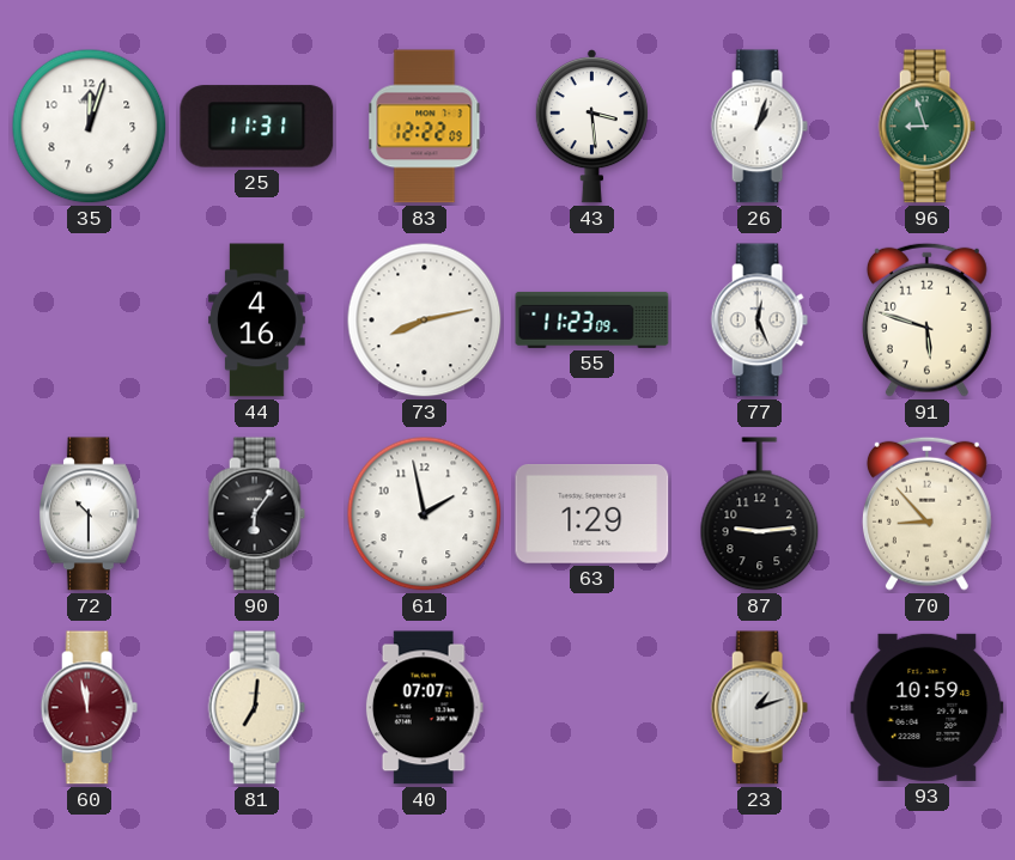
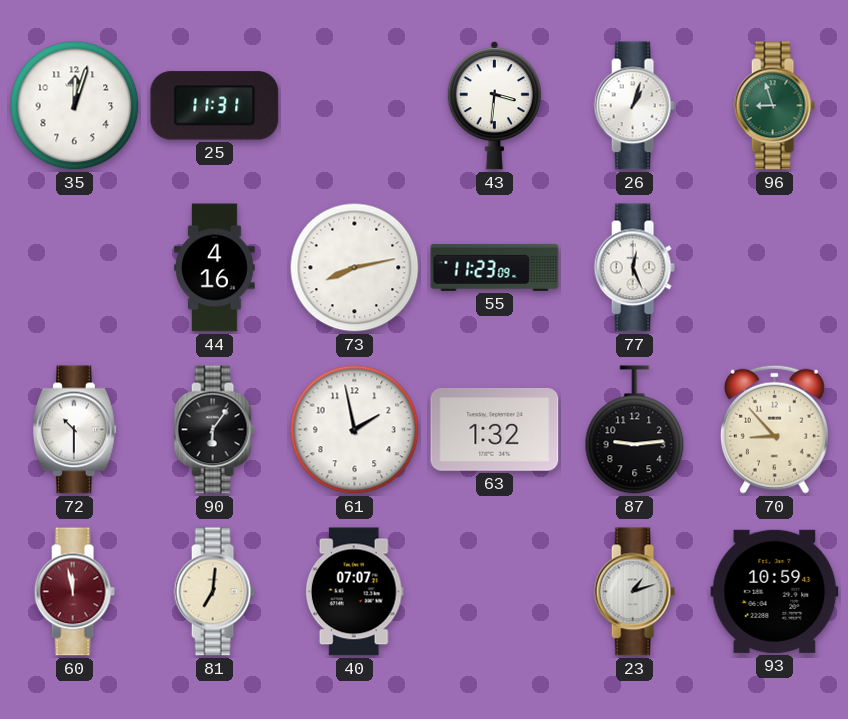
83: 12:22 -> none
43: 3:29 -> 3:31
91: 5:48 -> none
63: 1:29 -> 1:32
